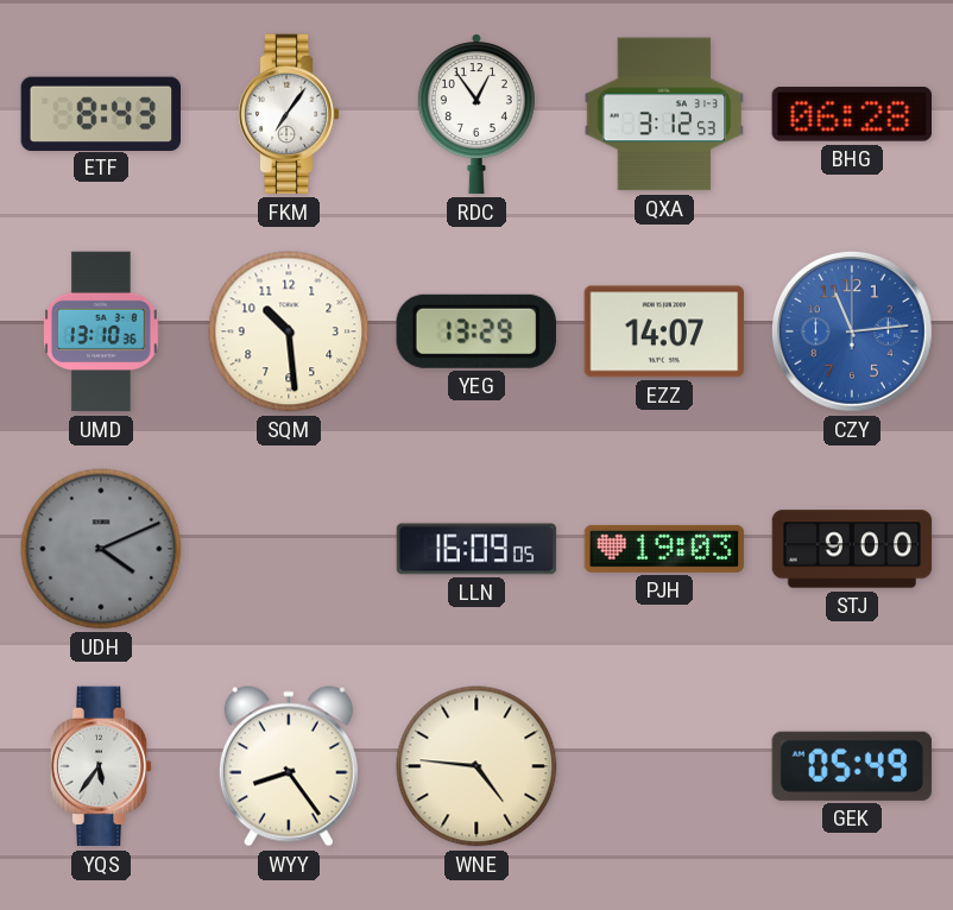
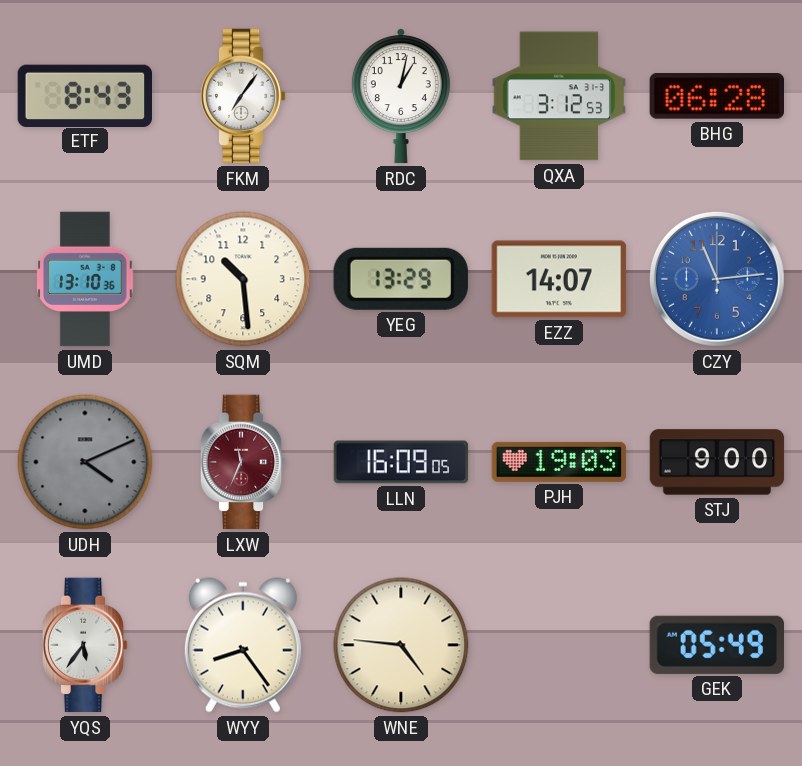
RDC: 12:54 -> 1:02
LXW: none -> 11:34
